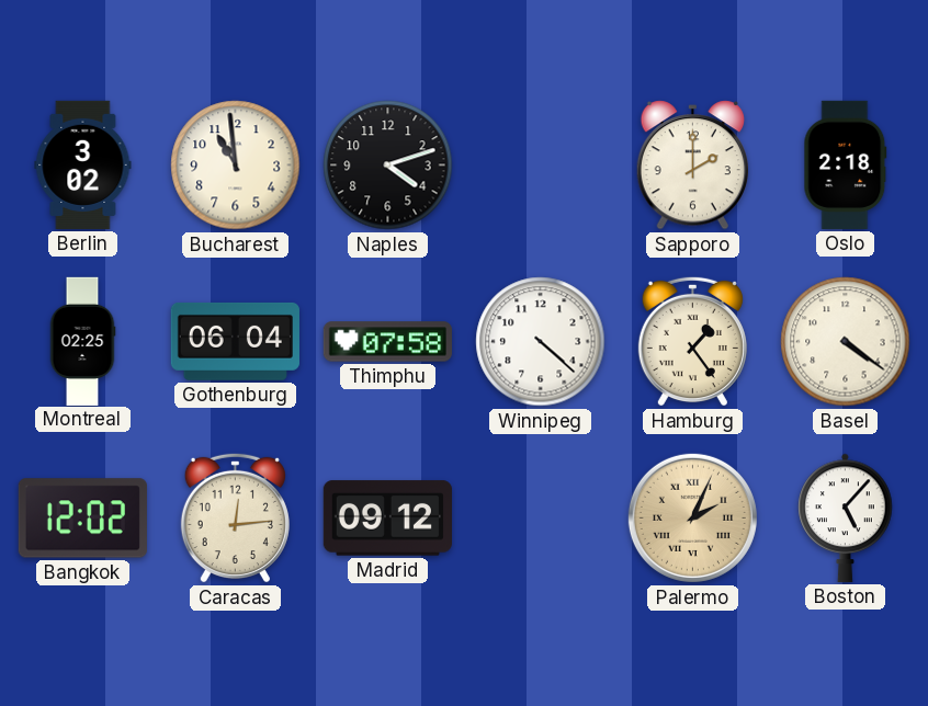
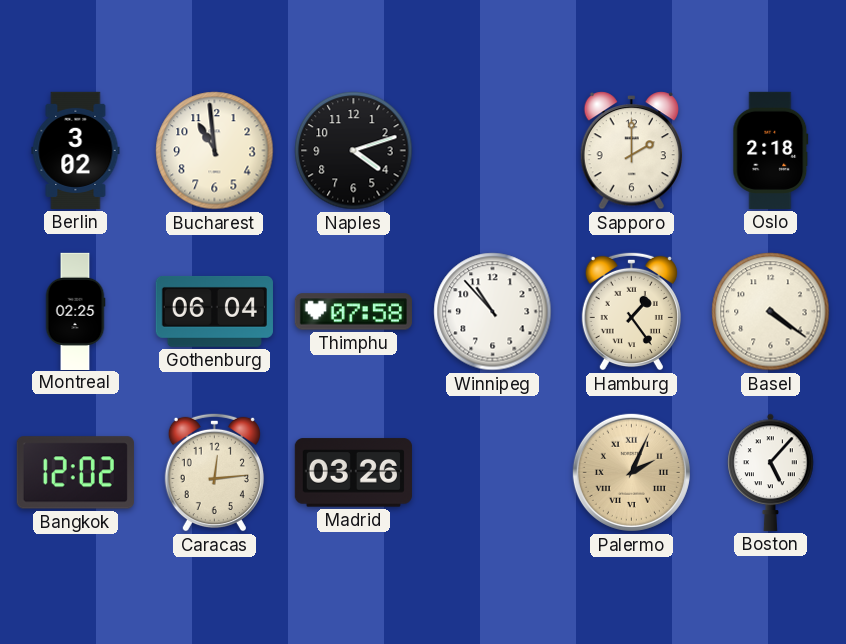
Winnipeg: 4:22 -> 10:53
Madrid: 09:12 -> 03:26
